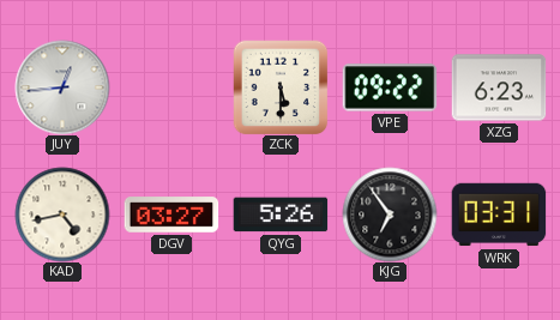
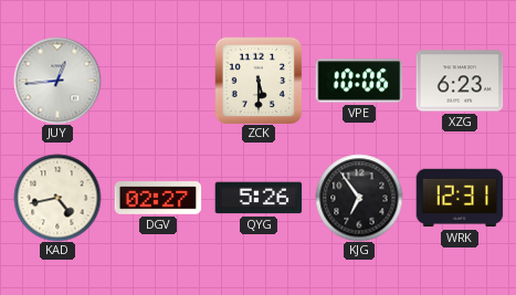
VPE: 09:22 -> 10:06
DGV: 03:27 -> 02:27
WRK: 03:31 -> 12:31
